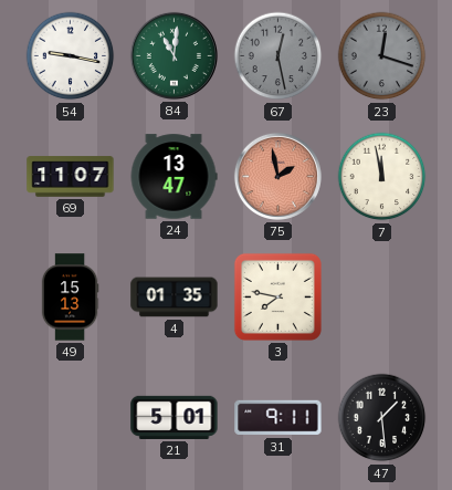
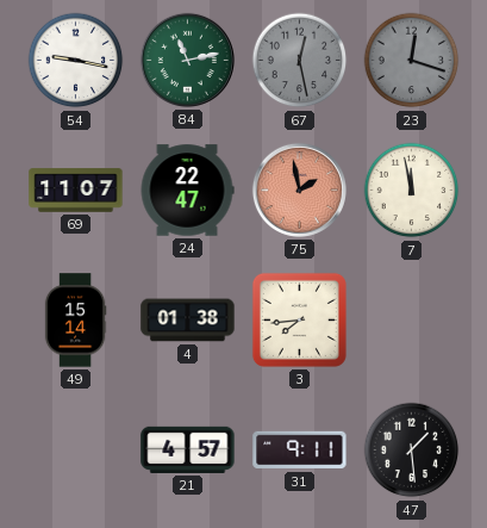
84: 11:01 -> 11:13
24: 13:47 -> 22:47
49: 15:13 -> 15:14
4: 01:35 -> 01:38
3: 7:47 -> 7:44
21: 5:01 -> 4:57
